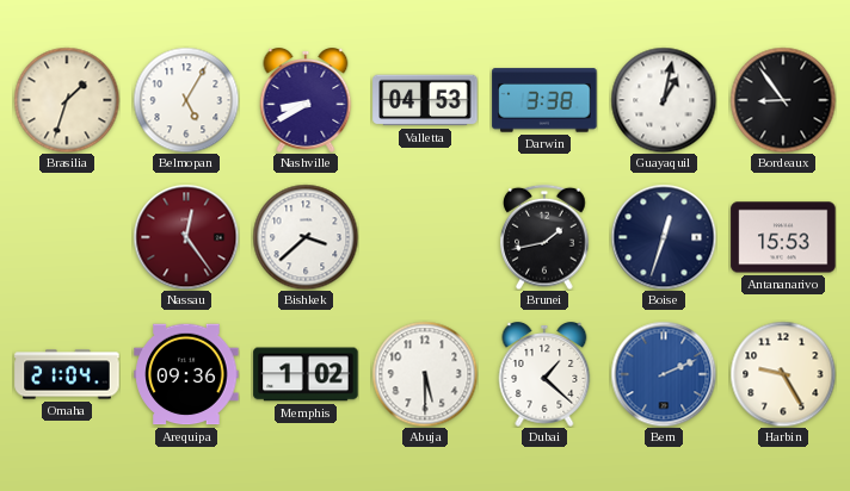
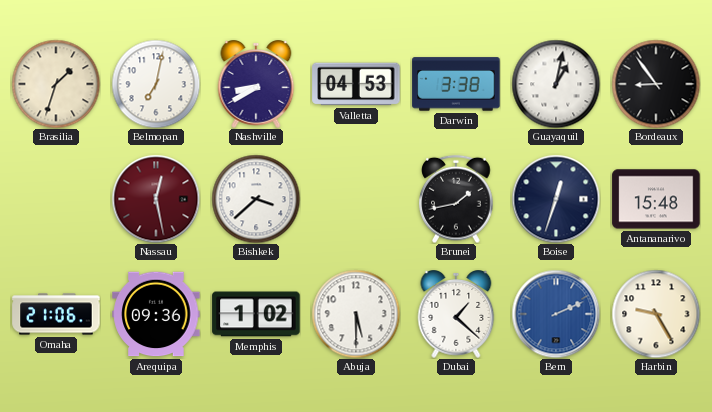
Belmopan: 5:05 -> 7:02
Nassau: 12:24 -> 12:28
Antananarivo: 15:53 -> 15:48
Omaha: 21:04 -> 21:06
